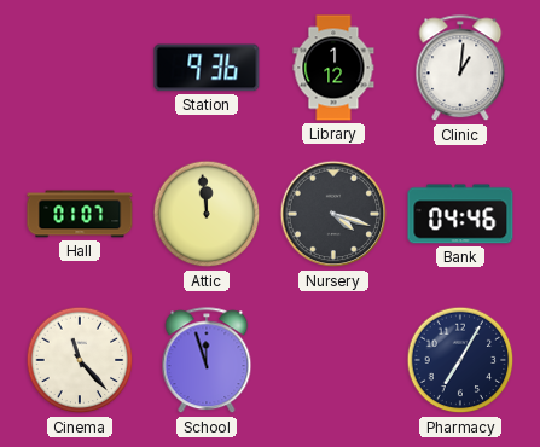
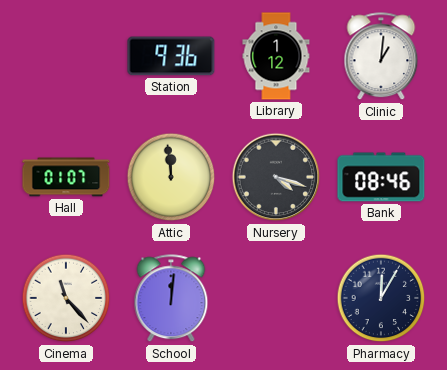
Bank: 04:46 -> 08:46
School: 11:57 -> 12:01
Pharmacy: 7:05 -> 12:05
